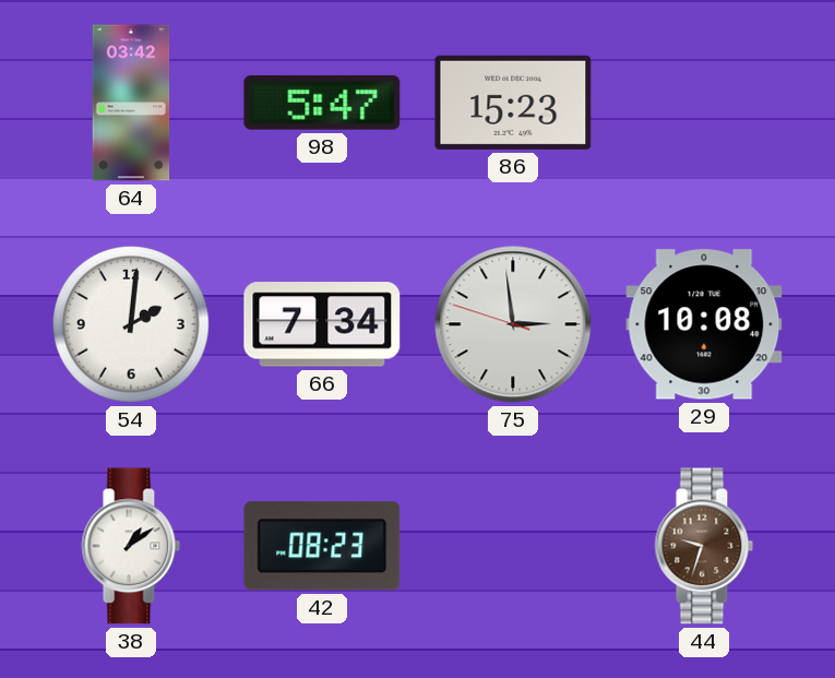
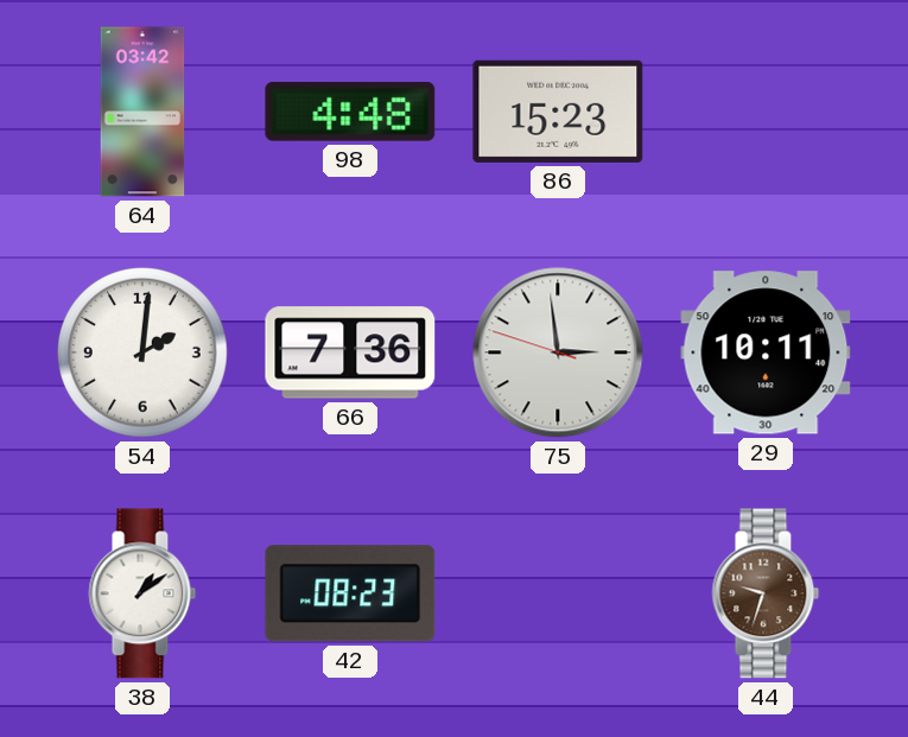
98: 5:47 -> 4:48
66: 7:34 -> 7:36
29: 10:08 -> 10:11
